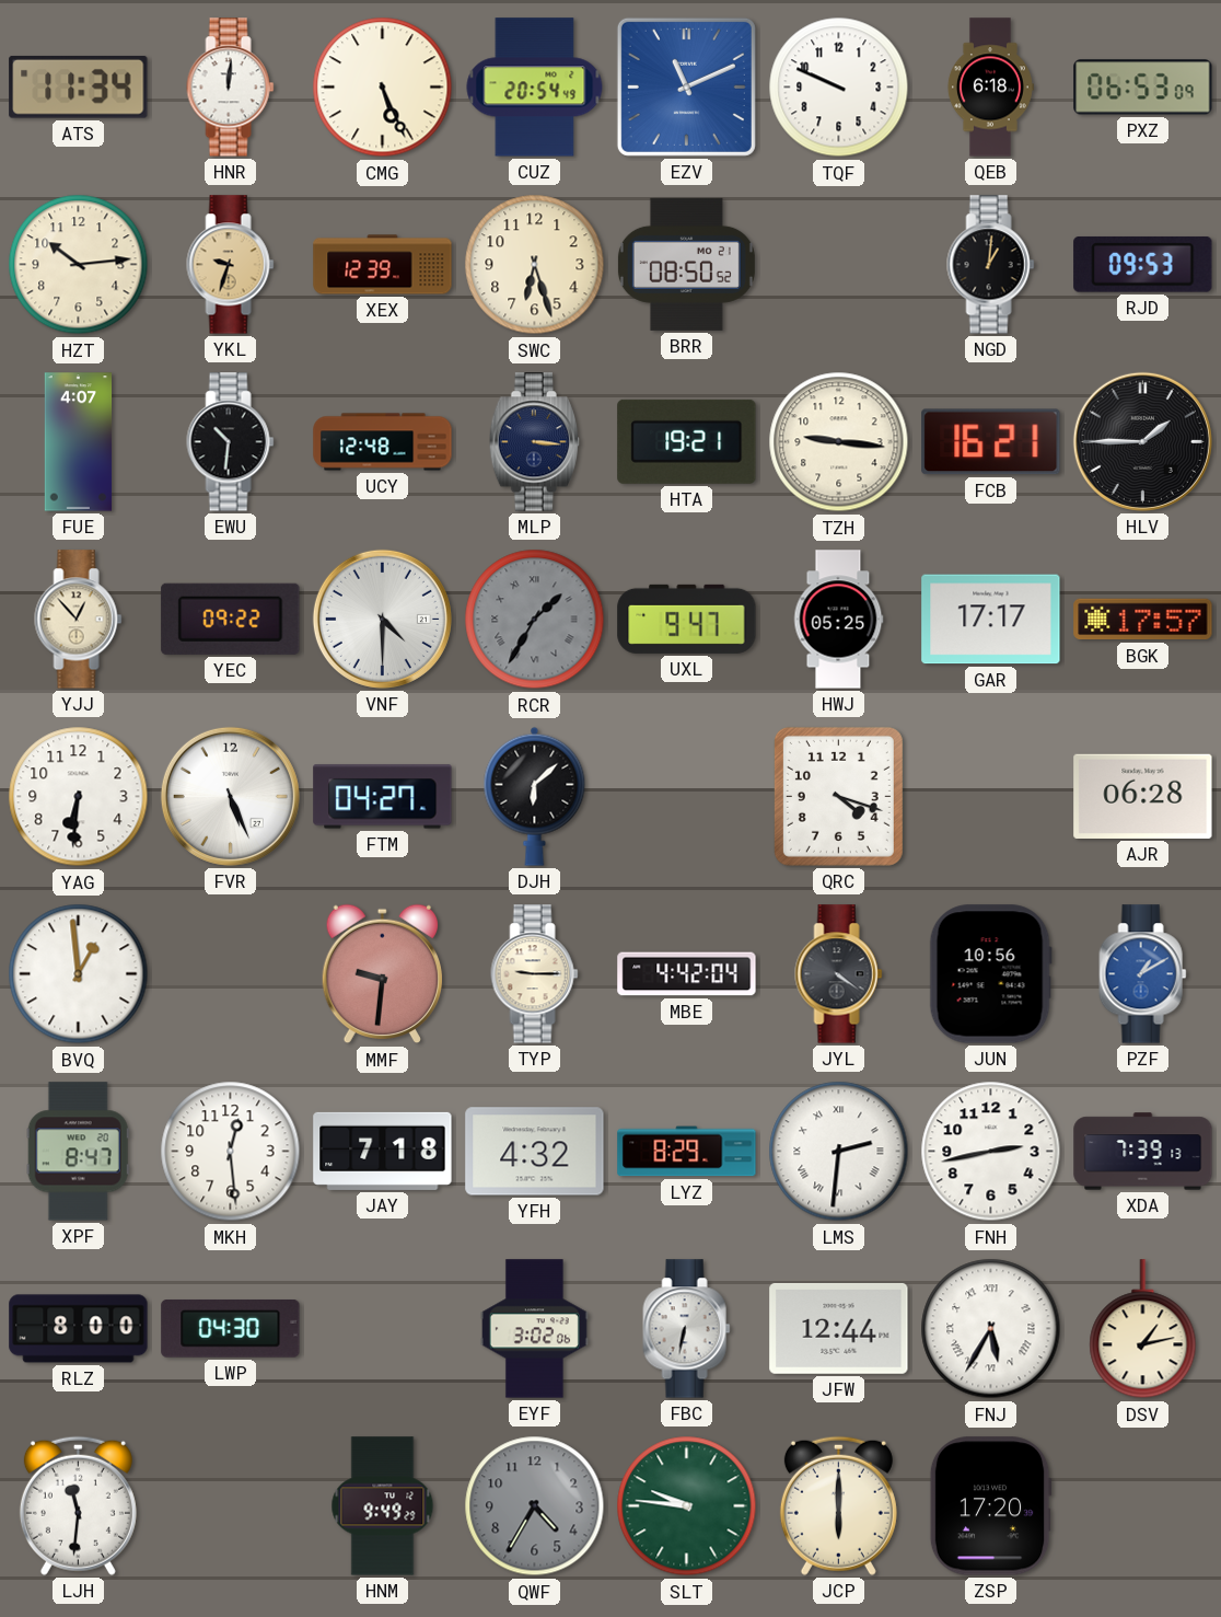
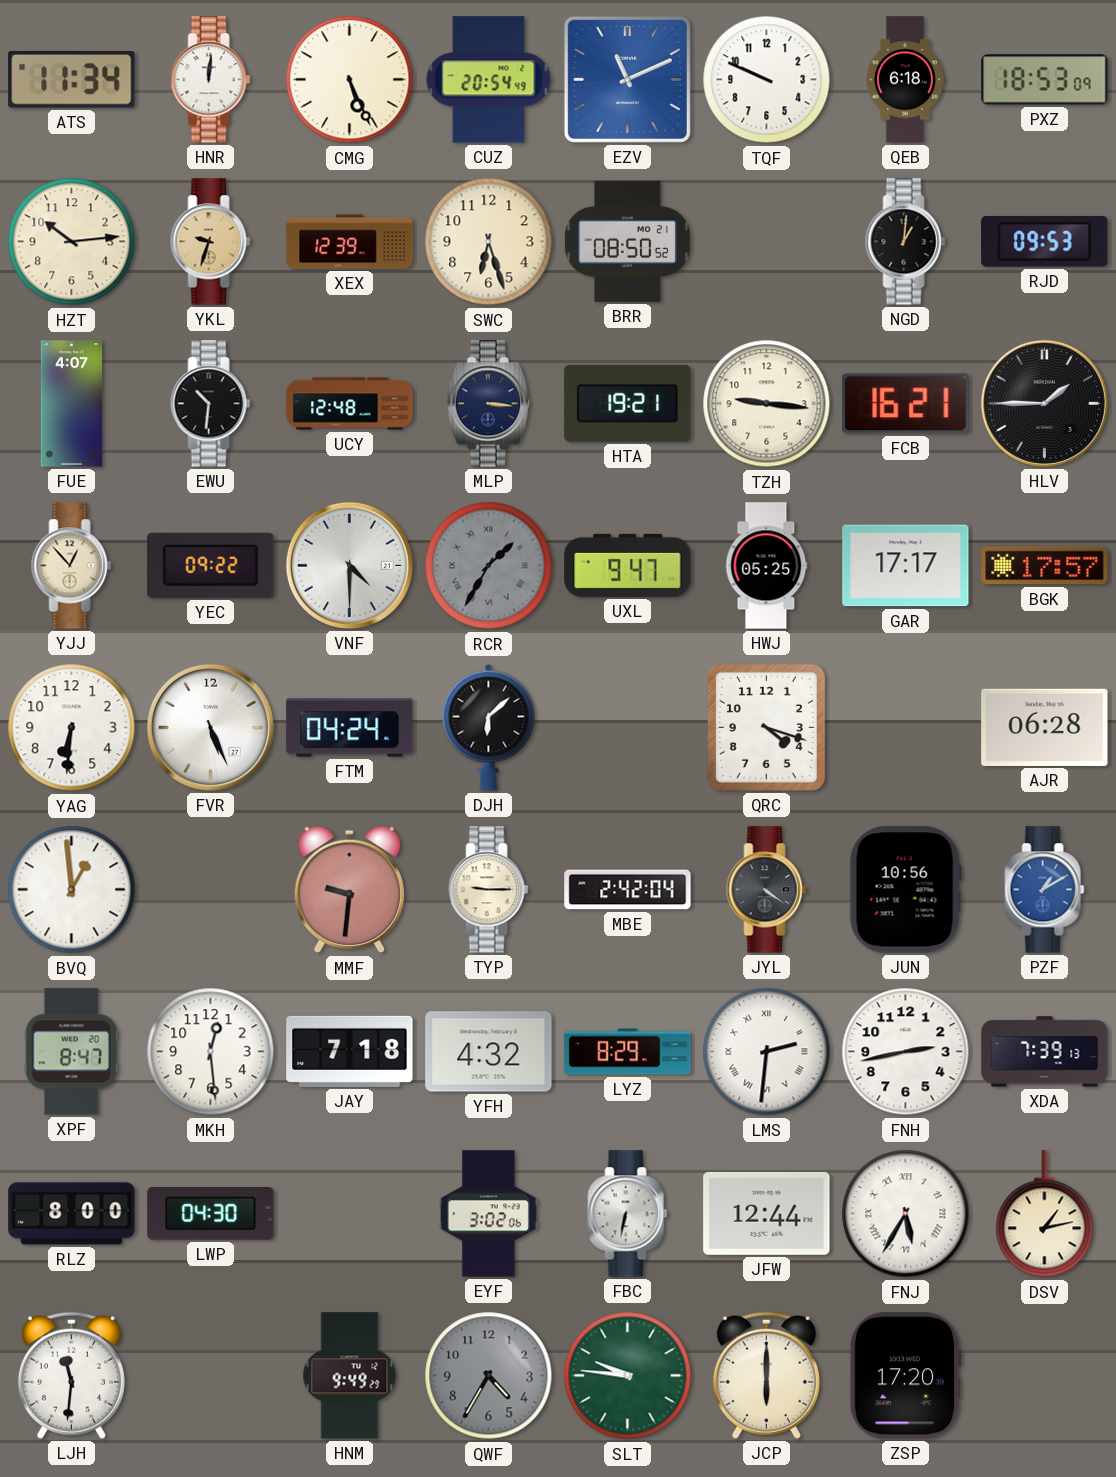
PXZ: 06:53 -> 18:53
FTM: 04:27 -> 04:24
MBE: 4:42 -> 2:42
